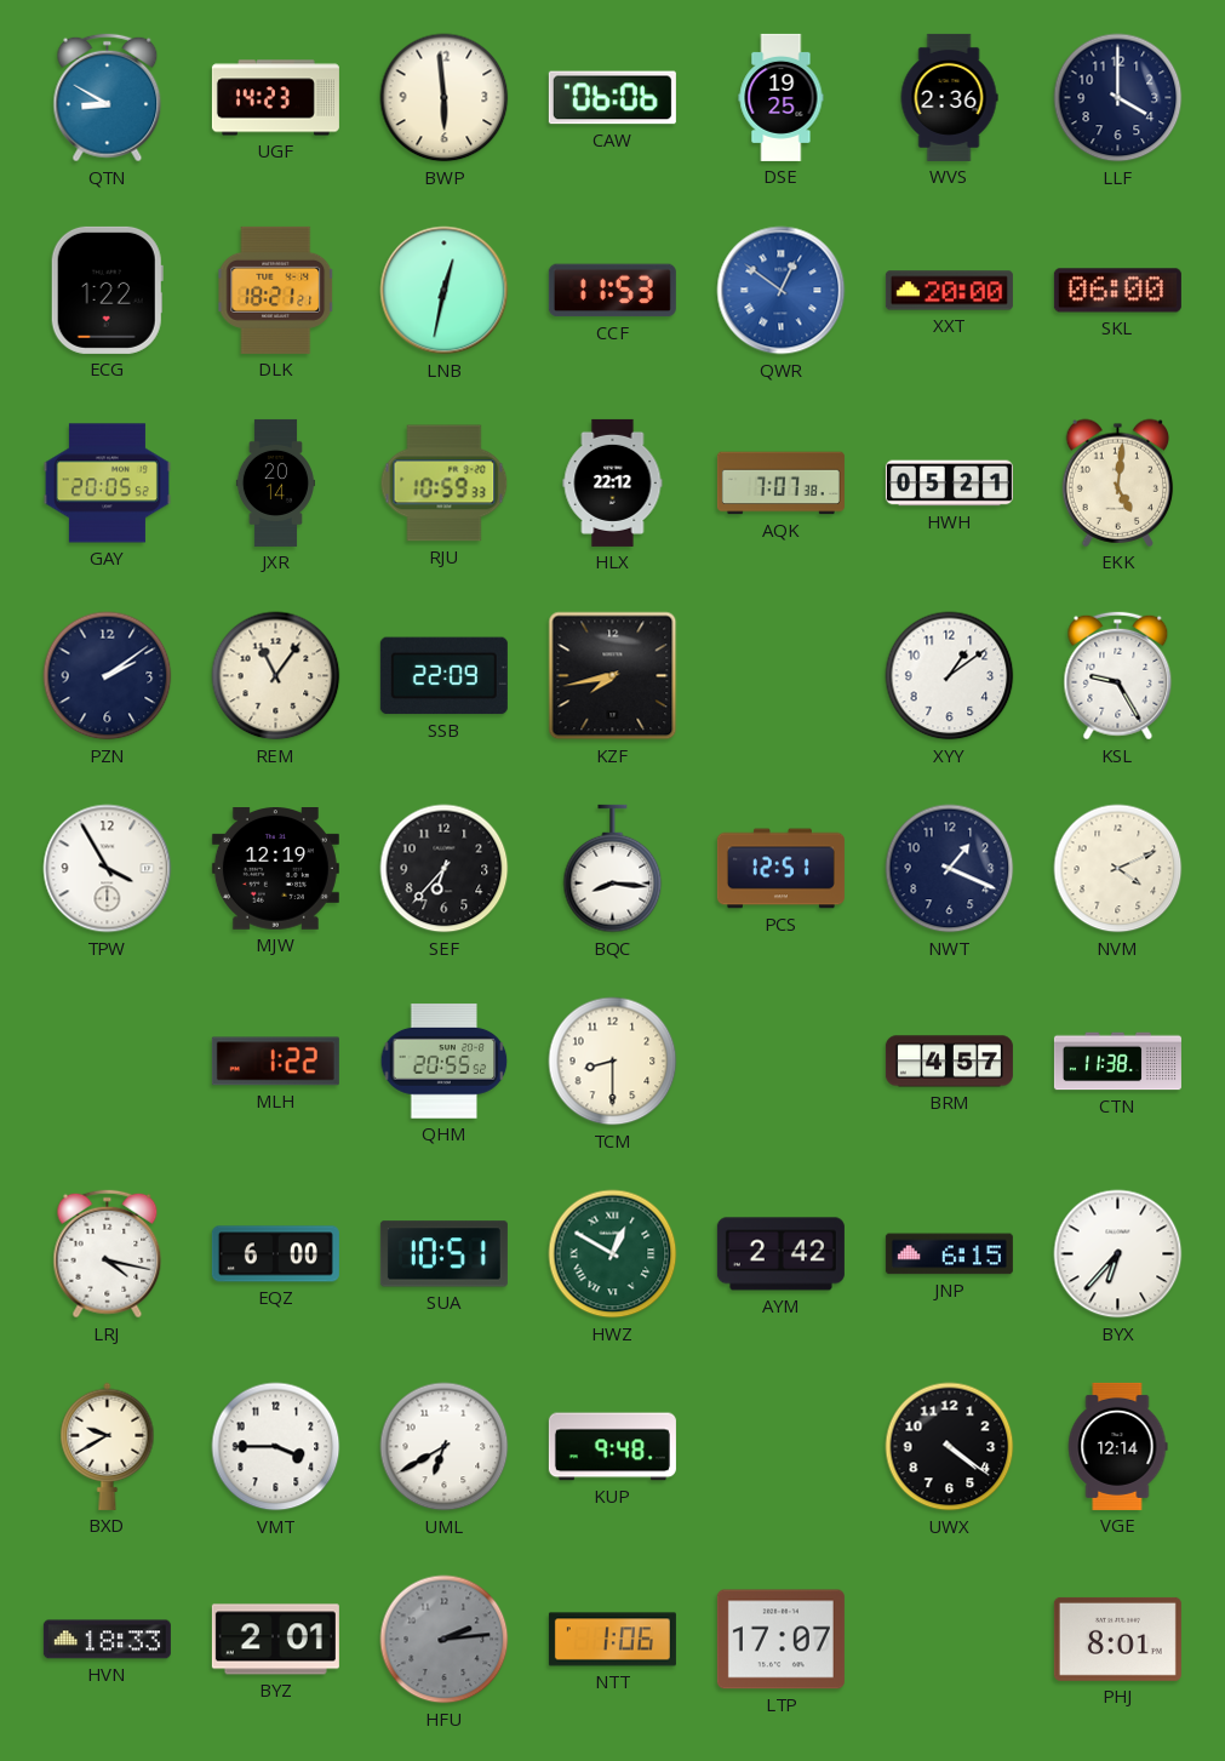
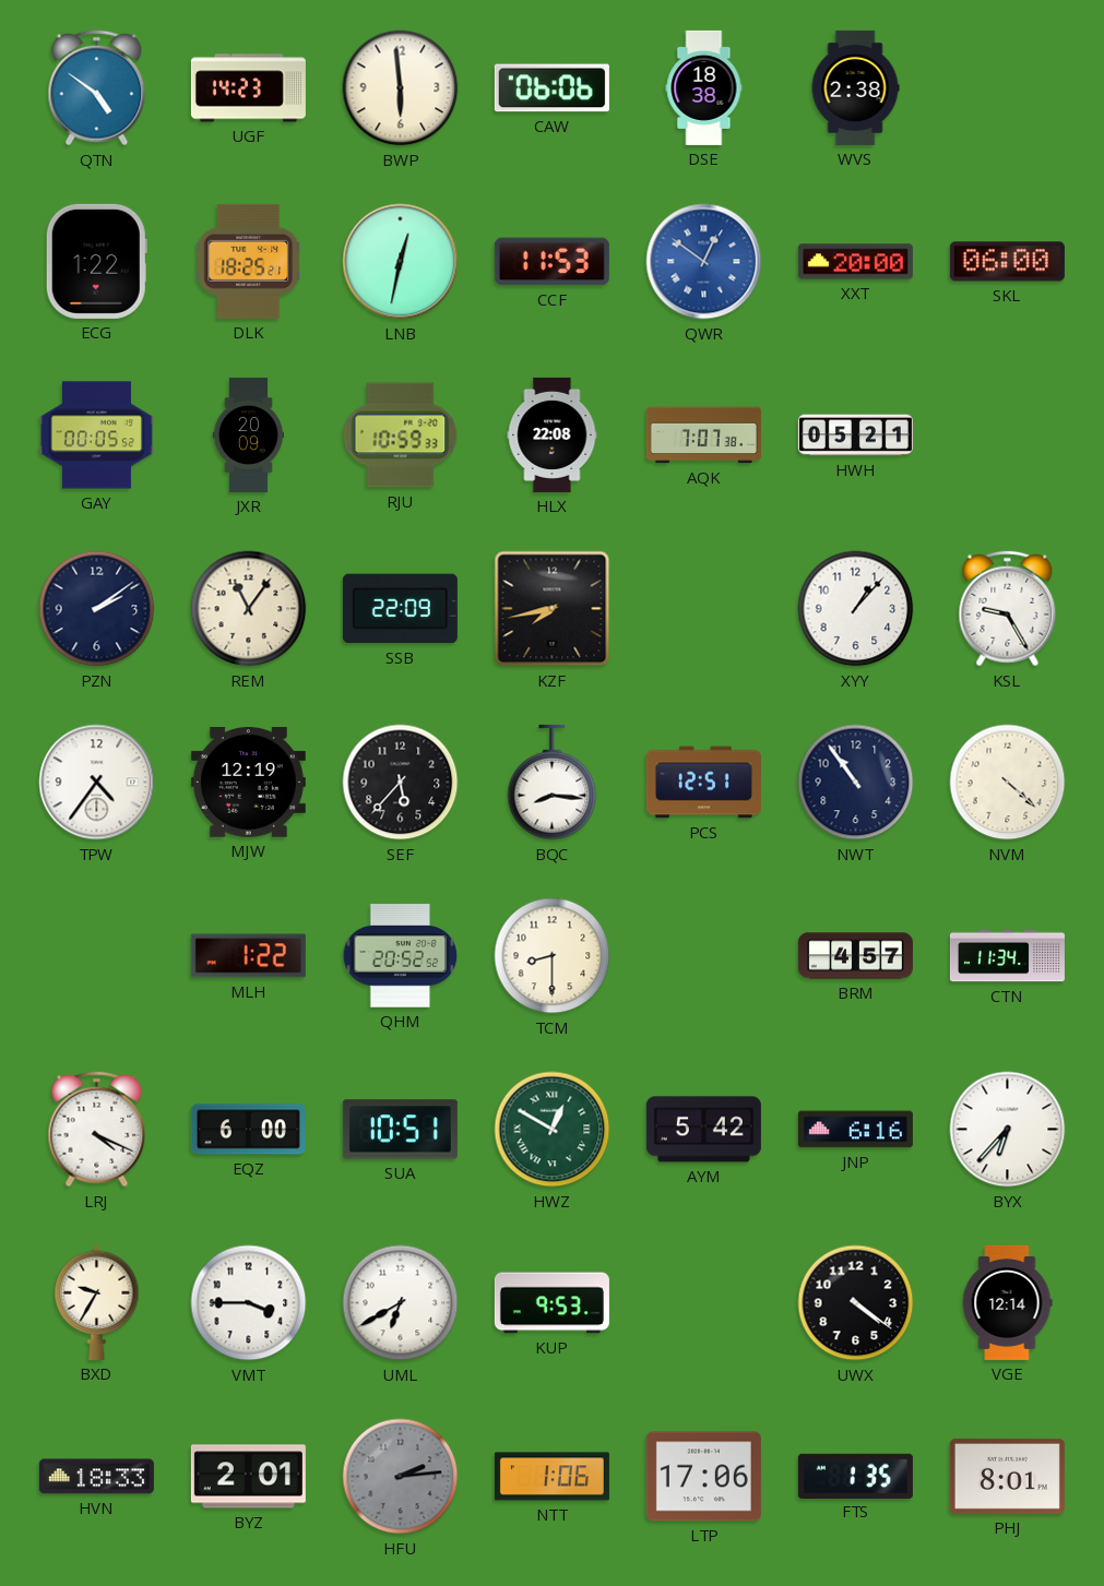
QTN: 8:50 -> 4:51
DSE: 19:25 -> 18:38
WVS: 2:36 -> 2:38
LLF: 4:00 -> none
DLK: 18:21 -> 18:25
GAY: 20:05 -> 00:05
JXR: 20:14 -> 20:09
HLX: 22:12 -> 22:08
EKK: 5:01 -> none
XYY: 1:09 -> 1:07
TPW: 3:55 -> 4:36
SEF: 6:37 -> 5:37
NWT: 1:19 -> 10:54
NVM: 4:11 -> 4:22
QHM: 20:55 -> 20:52
CTN: 11:38 -> 11:34
LRJ: 4:17 -> 4:19
AYM: 2:42 -> 5:42
JNP: 6:15 -> 6:16
BXD: 9:40 -> 9:35
KUP: 9:48 -> 9:53
LTP: 17:07 -> 17:06
FTS: none -> 1:35
